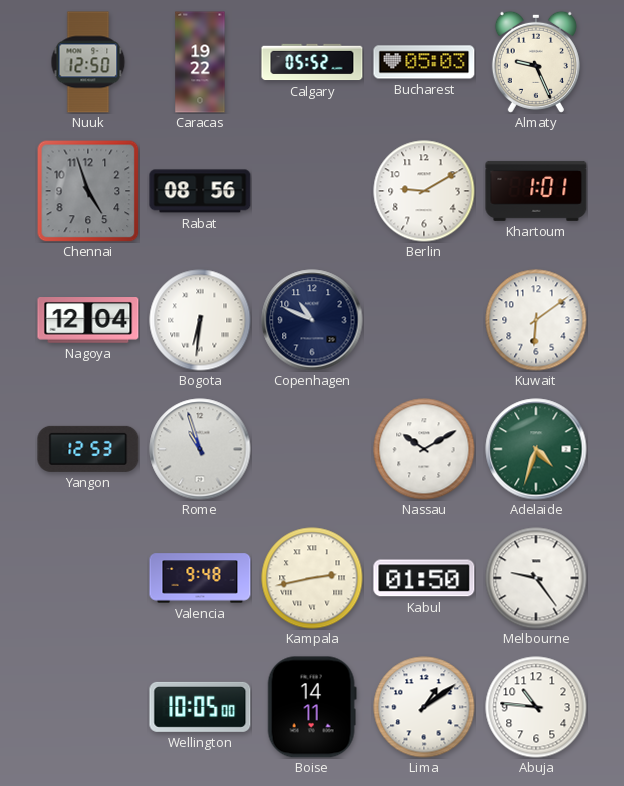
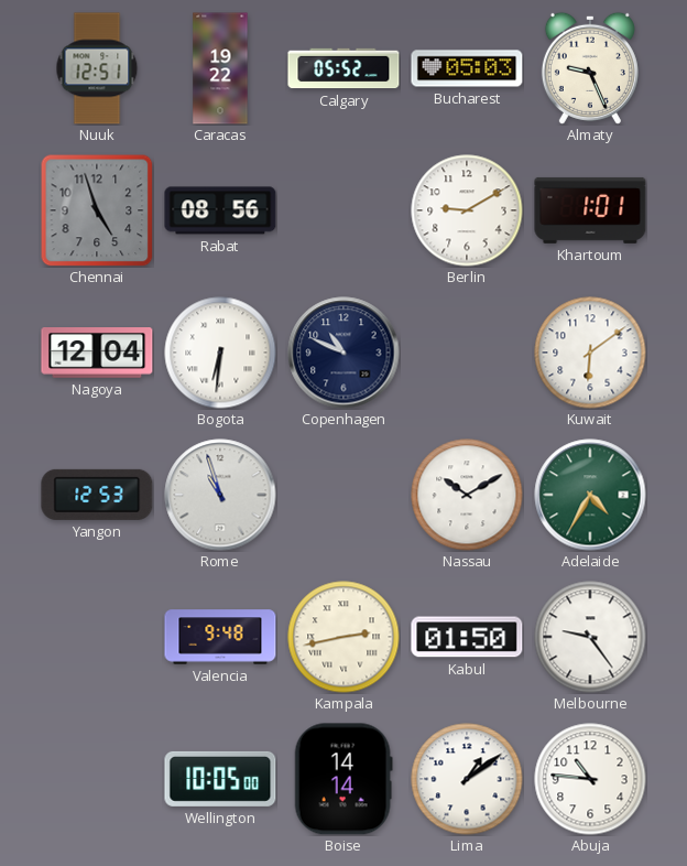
Nuuk: 12:50 -> 12:51
Adelaide: 4:33 -> 4:35
Boise: 14:11 -> 14:14
